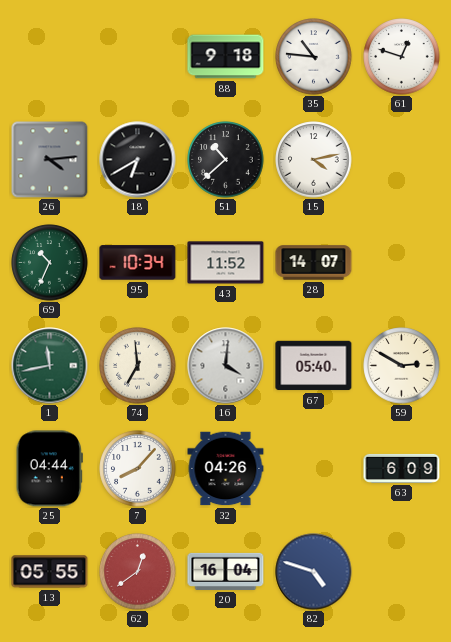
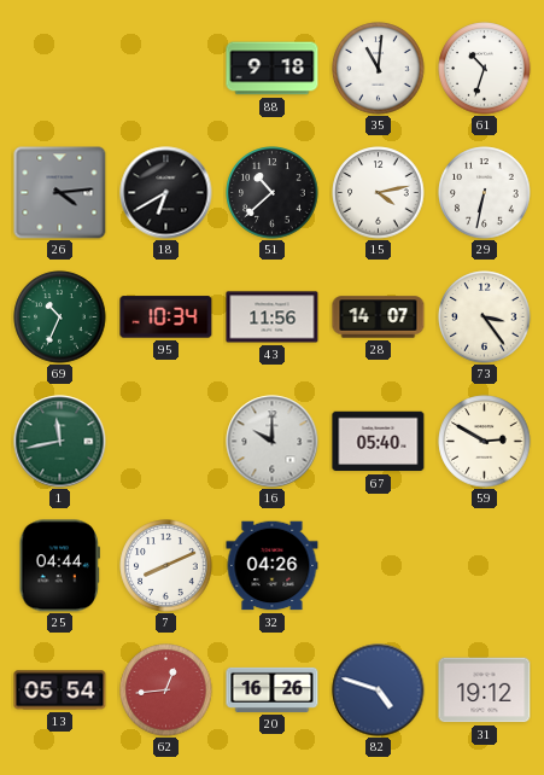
35: 10:46 -> 11:01
61: 12:48 -> 10:33
29: none -> 6:32
43: 11:52 -> 11:56
73: none -> 3:24
74: 6:59 -> none
16: 4:01 -> 10:00
7: 8:07 -> 8:11
63: 6:09 -> none
13: 05:55 -> 05:54
62: 12:39 -> 12:44
20: 16:04 -> 16:26
31: none -> 19:12
